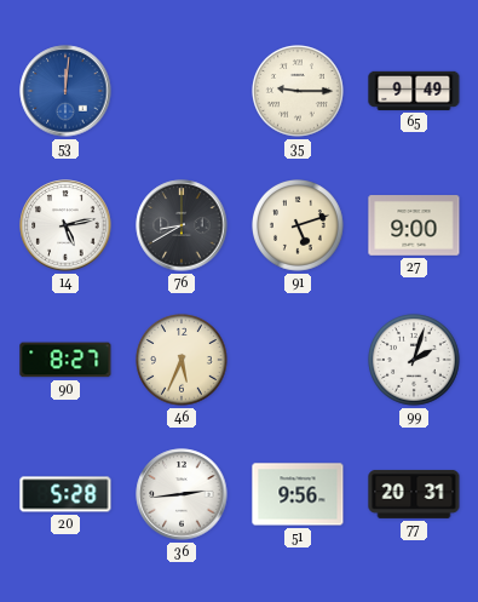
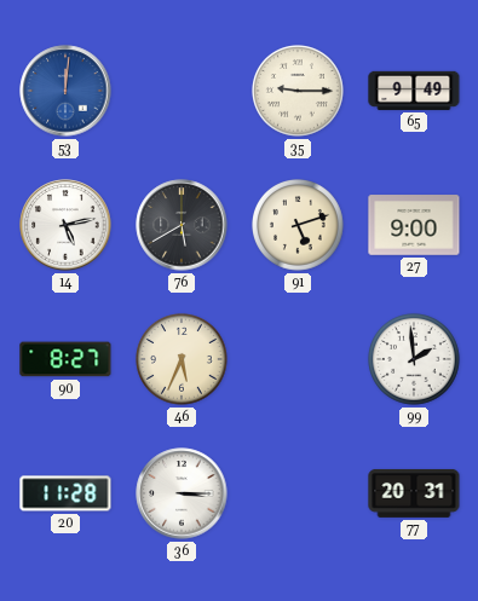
76: 8:40 -> 5:40
99: 2:03 -> 1:59
20: 5:28 -> 11:28
36: 2:44 -> 3:15
51: 9:56 -> none
